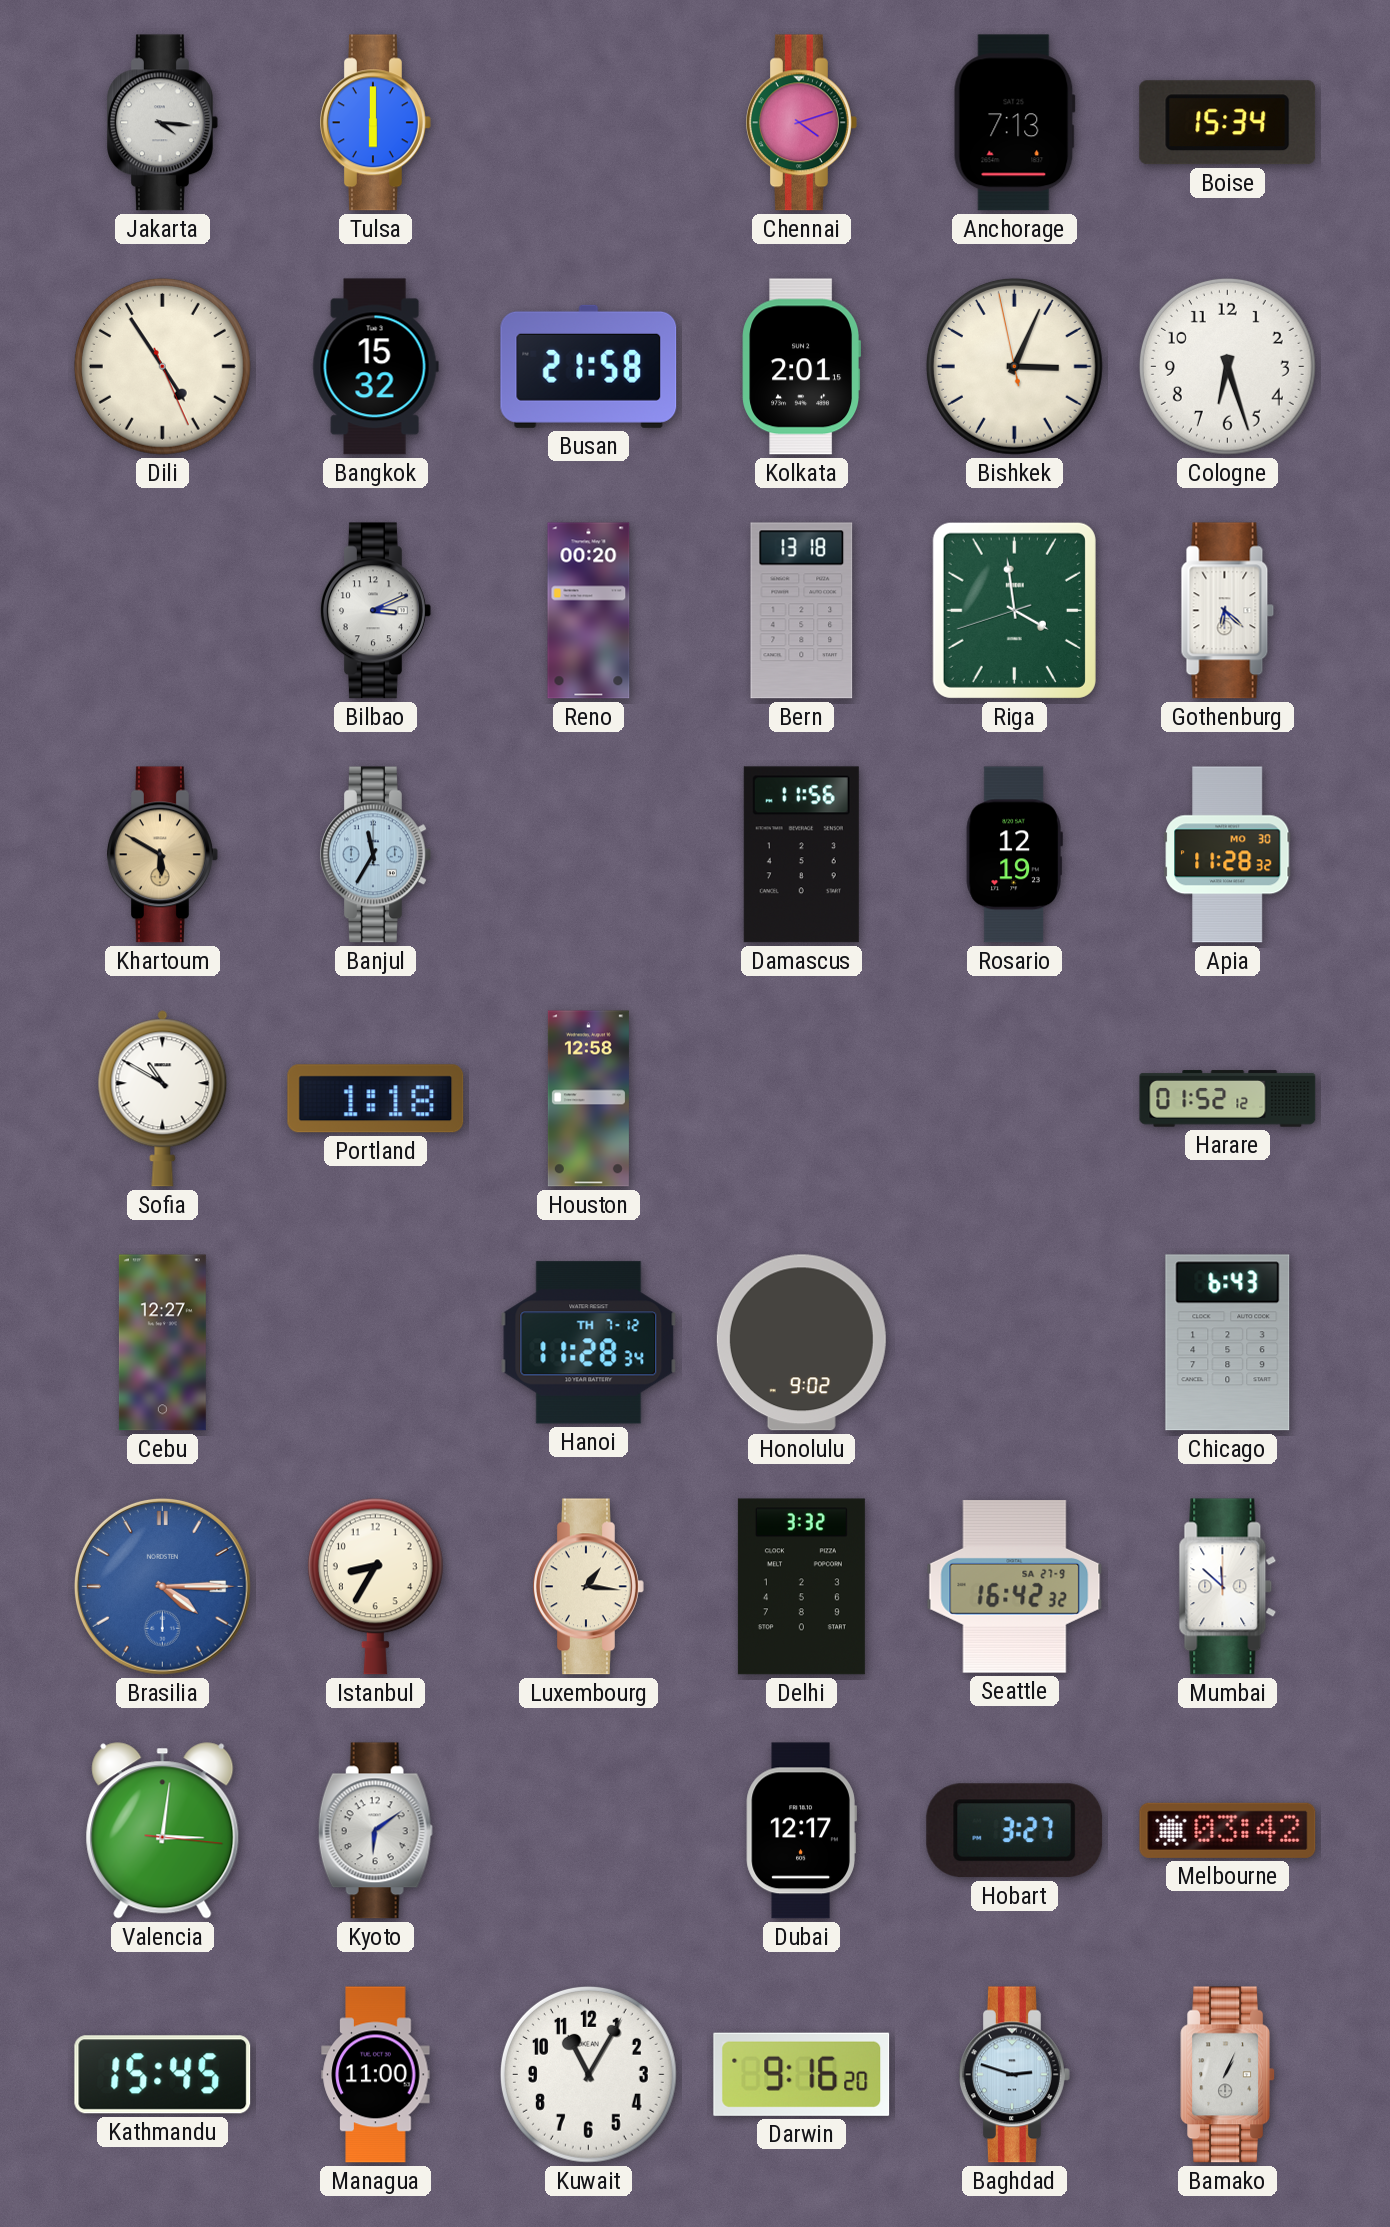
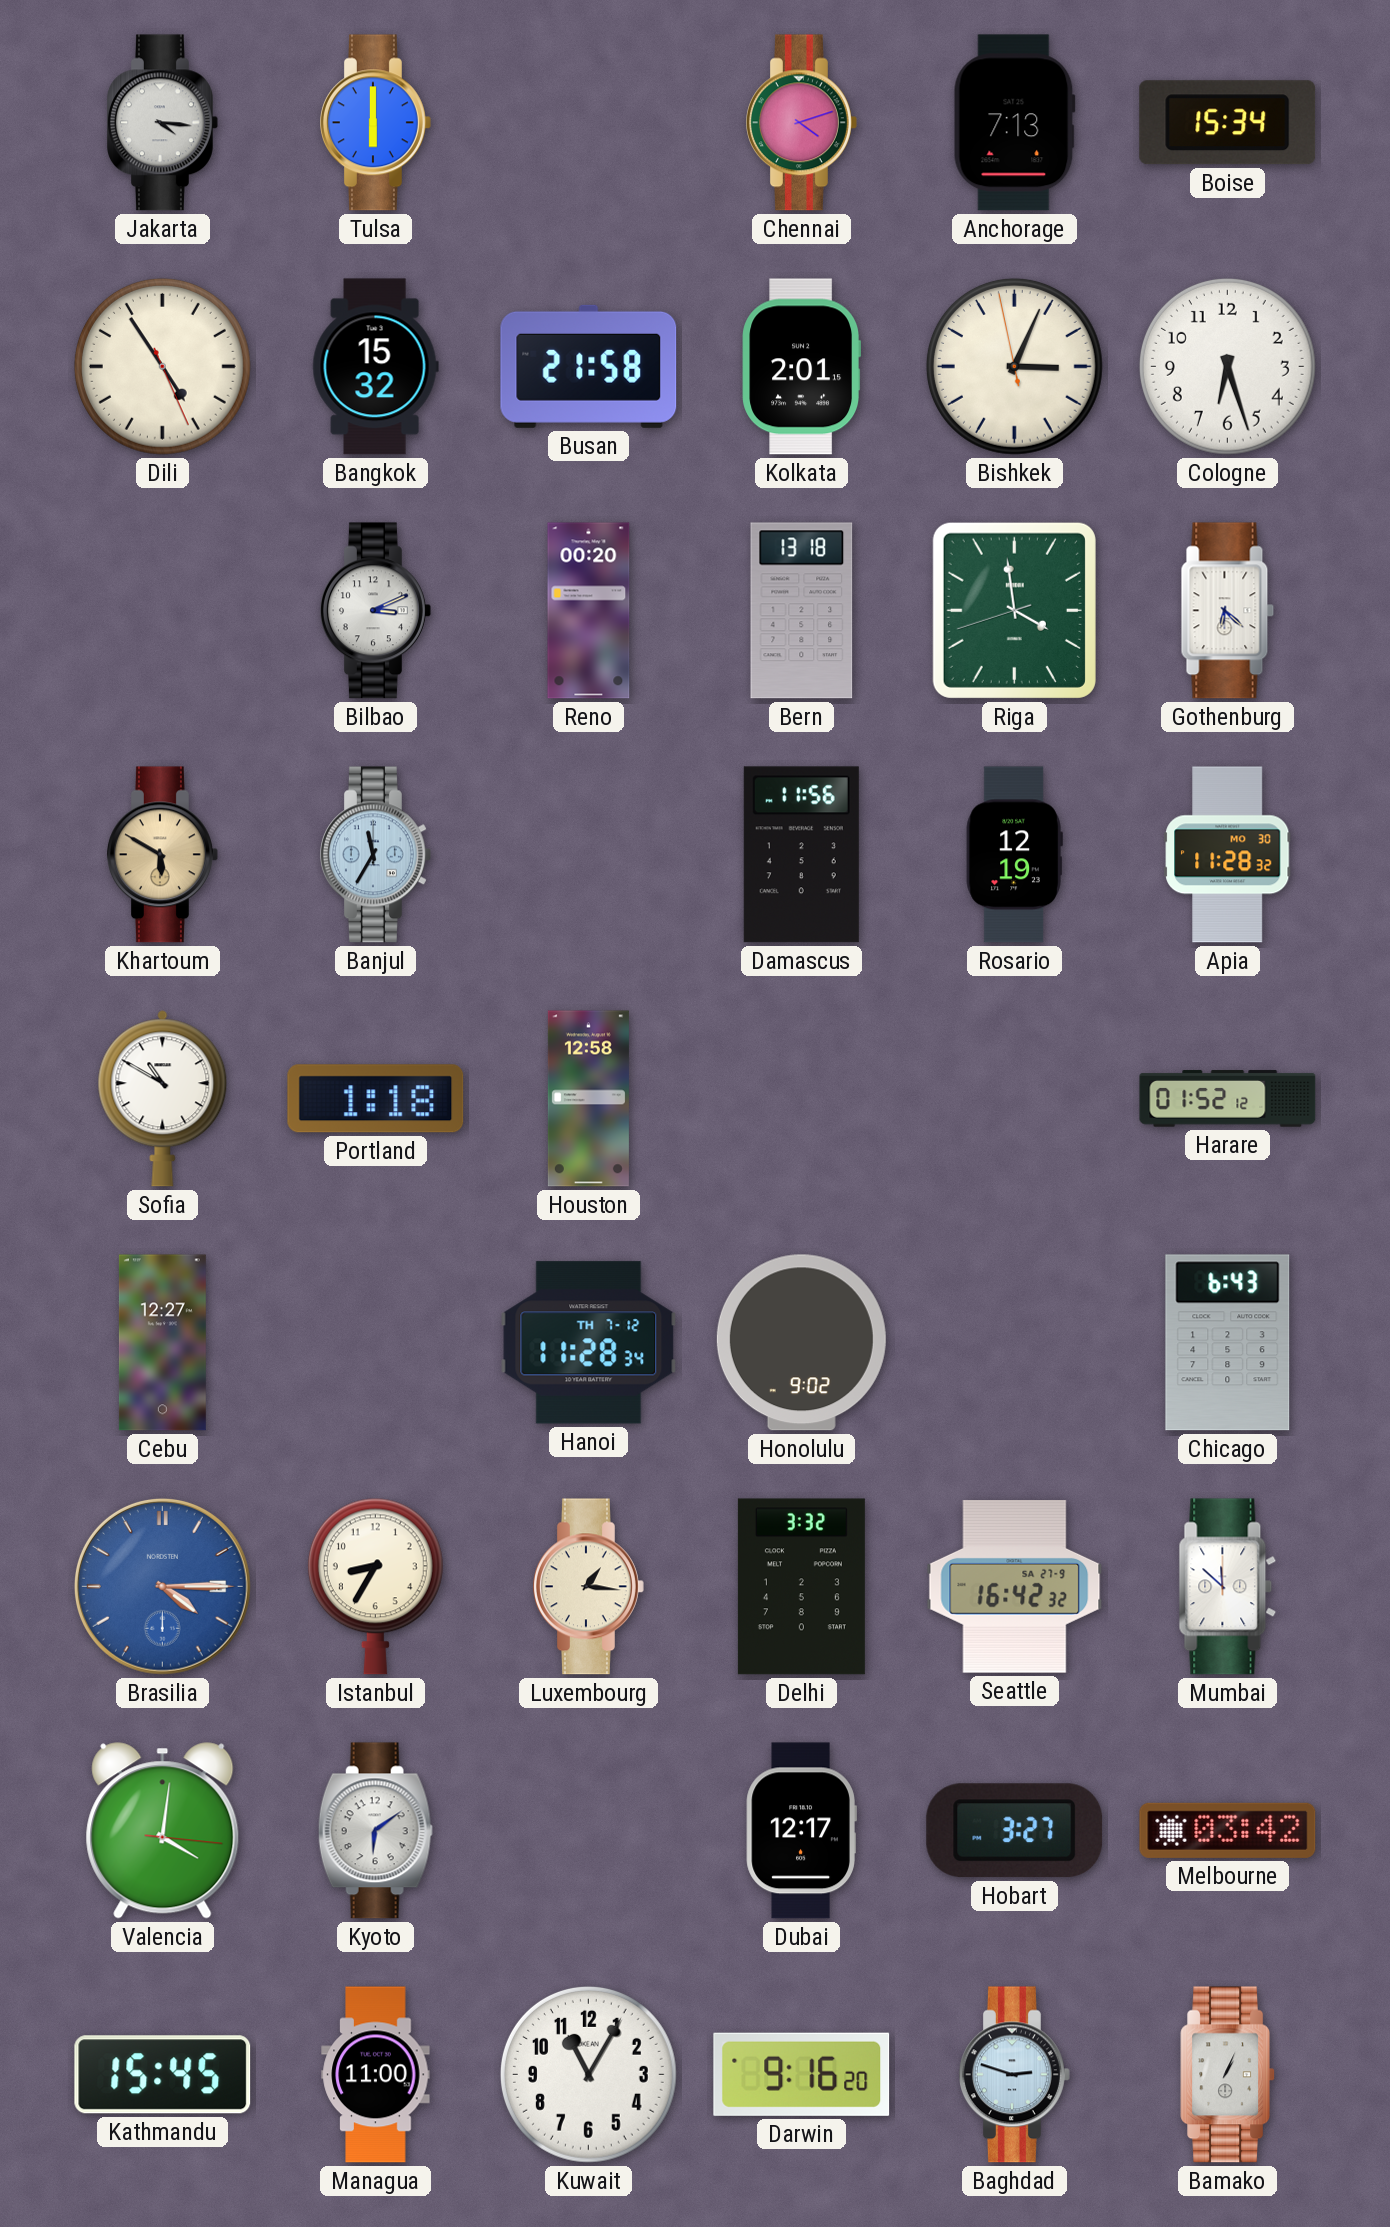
Valencia: 3:01 -> 4:01
